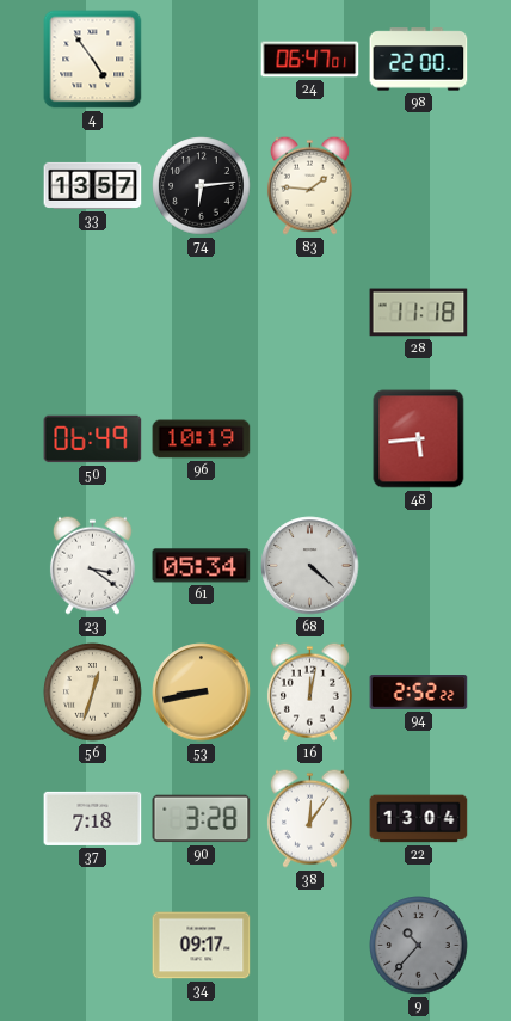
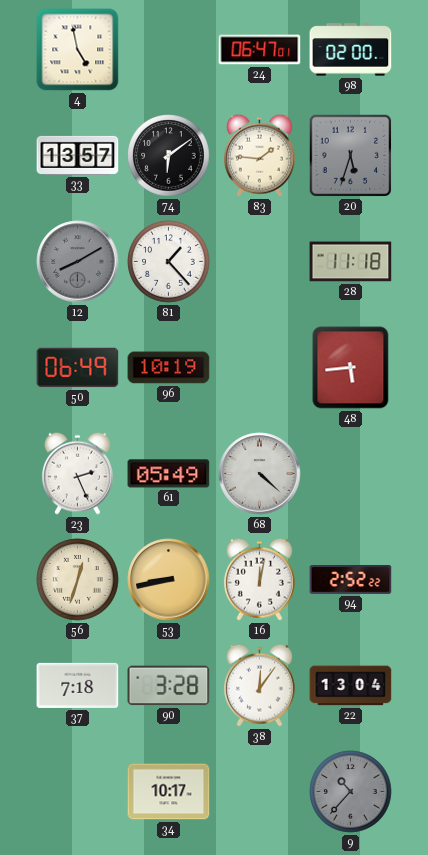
4: 4:54 -> 4:58
98: 22:00 -> 02:00
74: 6:14 -> 6:09
20: none -> 5:33
12: none -> 8:10
81: none -> 1:23
23: 3:21 -> 2:26
61: 05:34 -> 05:49
34: 09:17 -> 10:17
